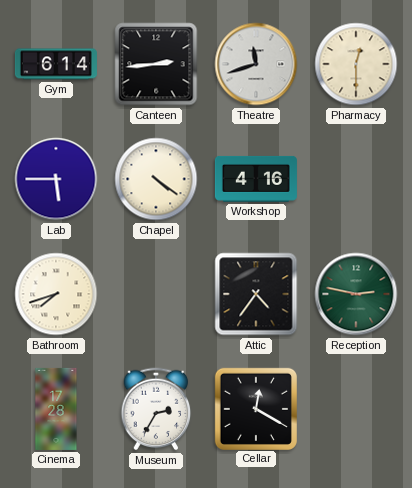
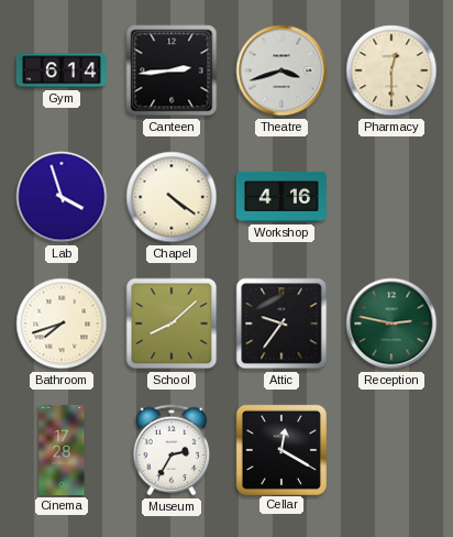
Theatre: 11:42 -> 3:42
Lab: 5:45 -> 3:57
School: none -> 8:08
Attic: 4:36 -> 9:36
